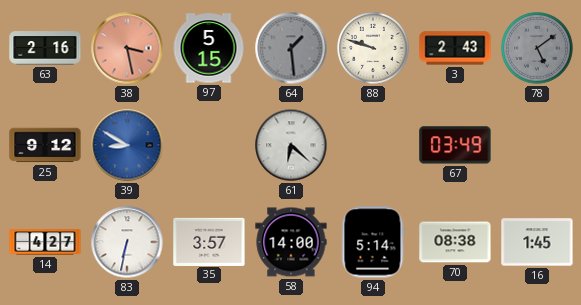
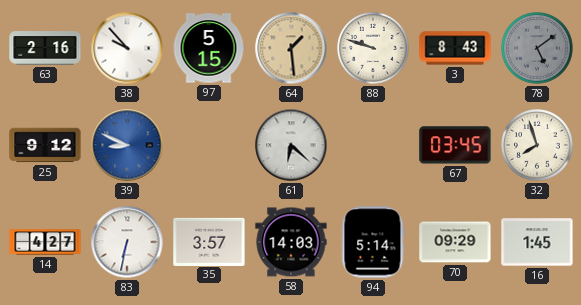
38: 3:28 -> 9:53
38 dial: salmon -> white
64 dial: grey -> champagne
3: 2:43 -> 8:43
39: 8:50 -> 8:49
67: 03:49 -> 03:45
32: none -> 7:57
58: 14:00 -> 14:03
70: 08:38 -> 09:29
